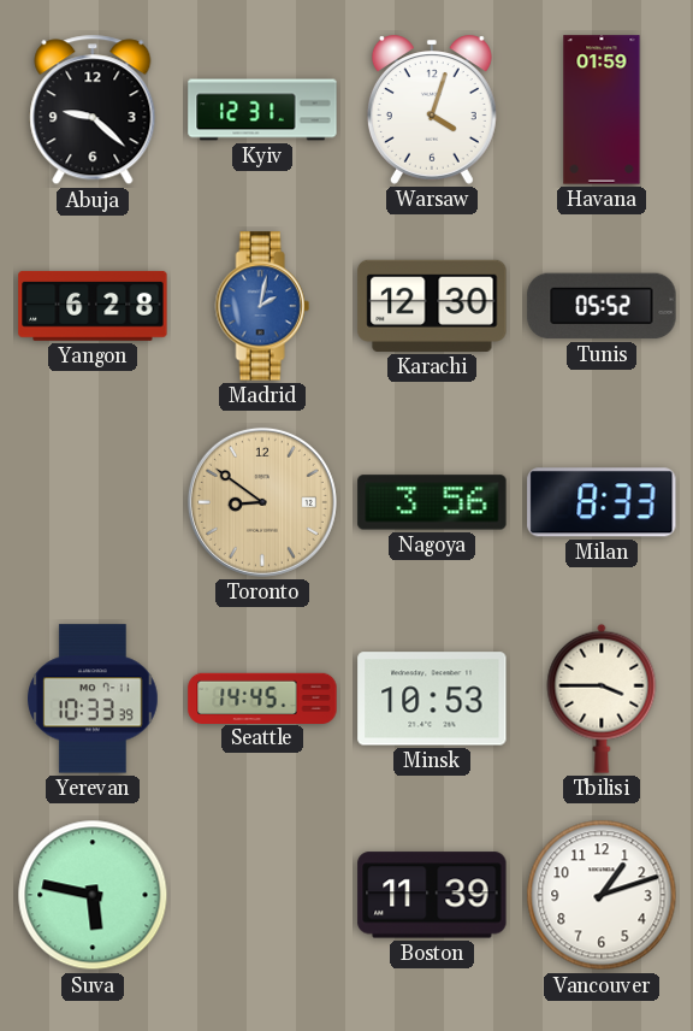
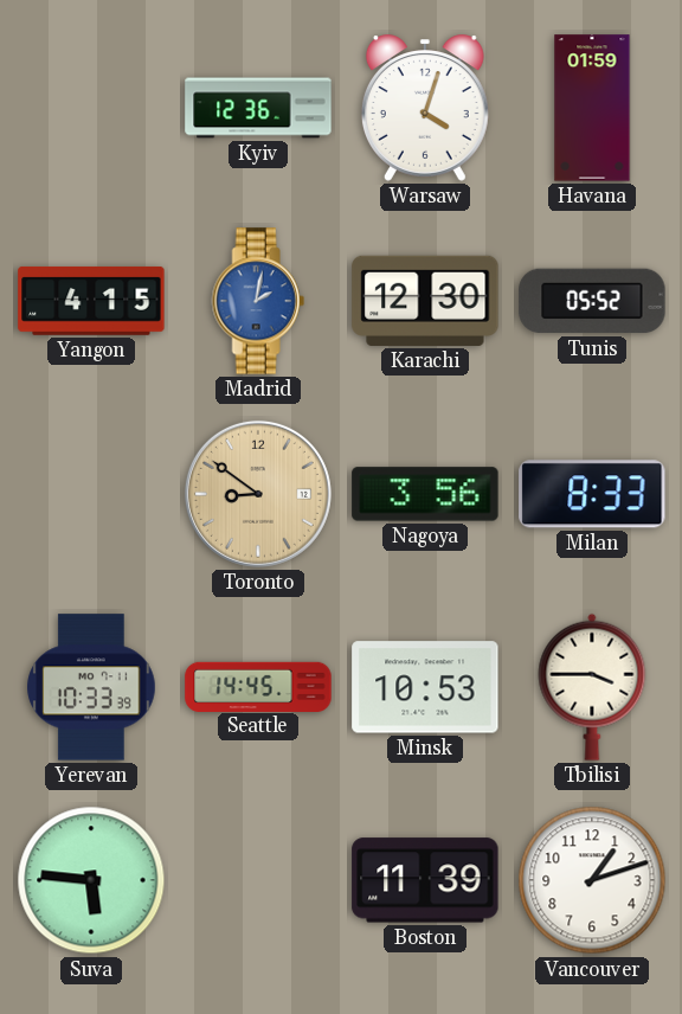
Abuja: 9:22 -> none
Kyiv: 12:31 -> 12:36
Yangon: 6:28 -> 4:15
Suva: 5:47 -> 5:46
